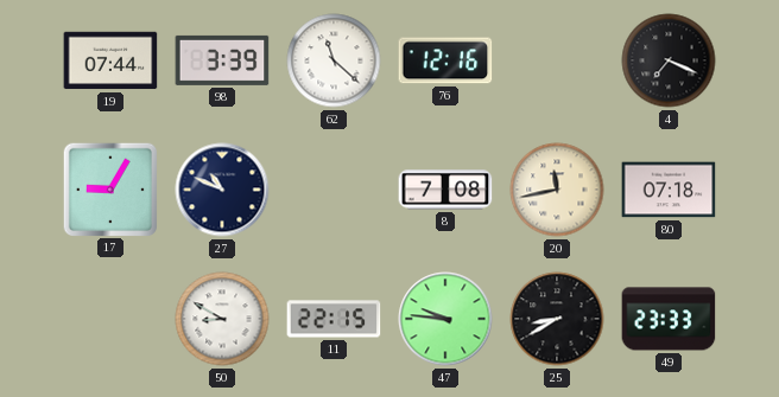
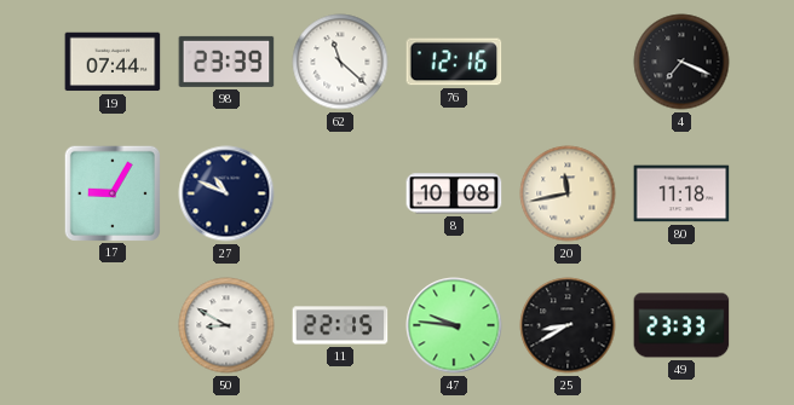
98: 3:39 -> 23:39
8: 7:08 -> 10:08
80: 07:18 -> 11:18
